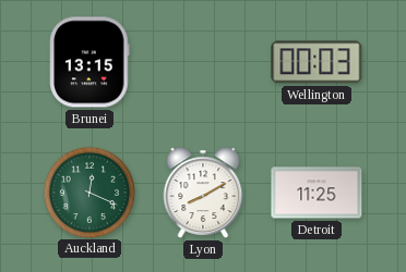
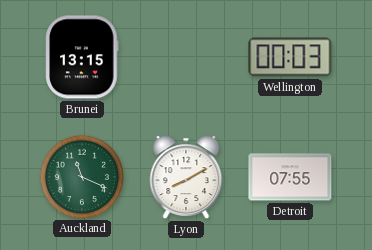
Auckland: 12:19 -> 11:19
Detroit: 11:25 -> 07:55
